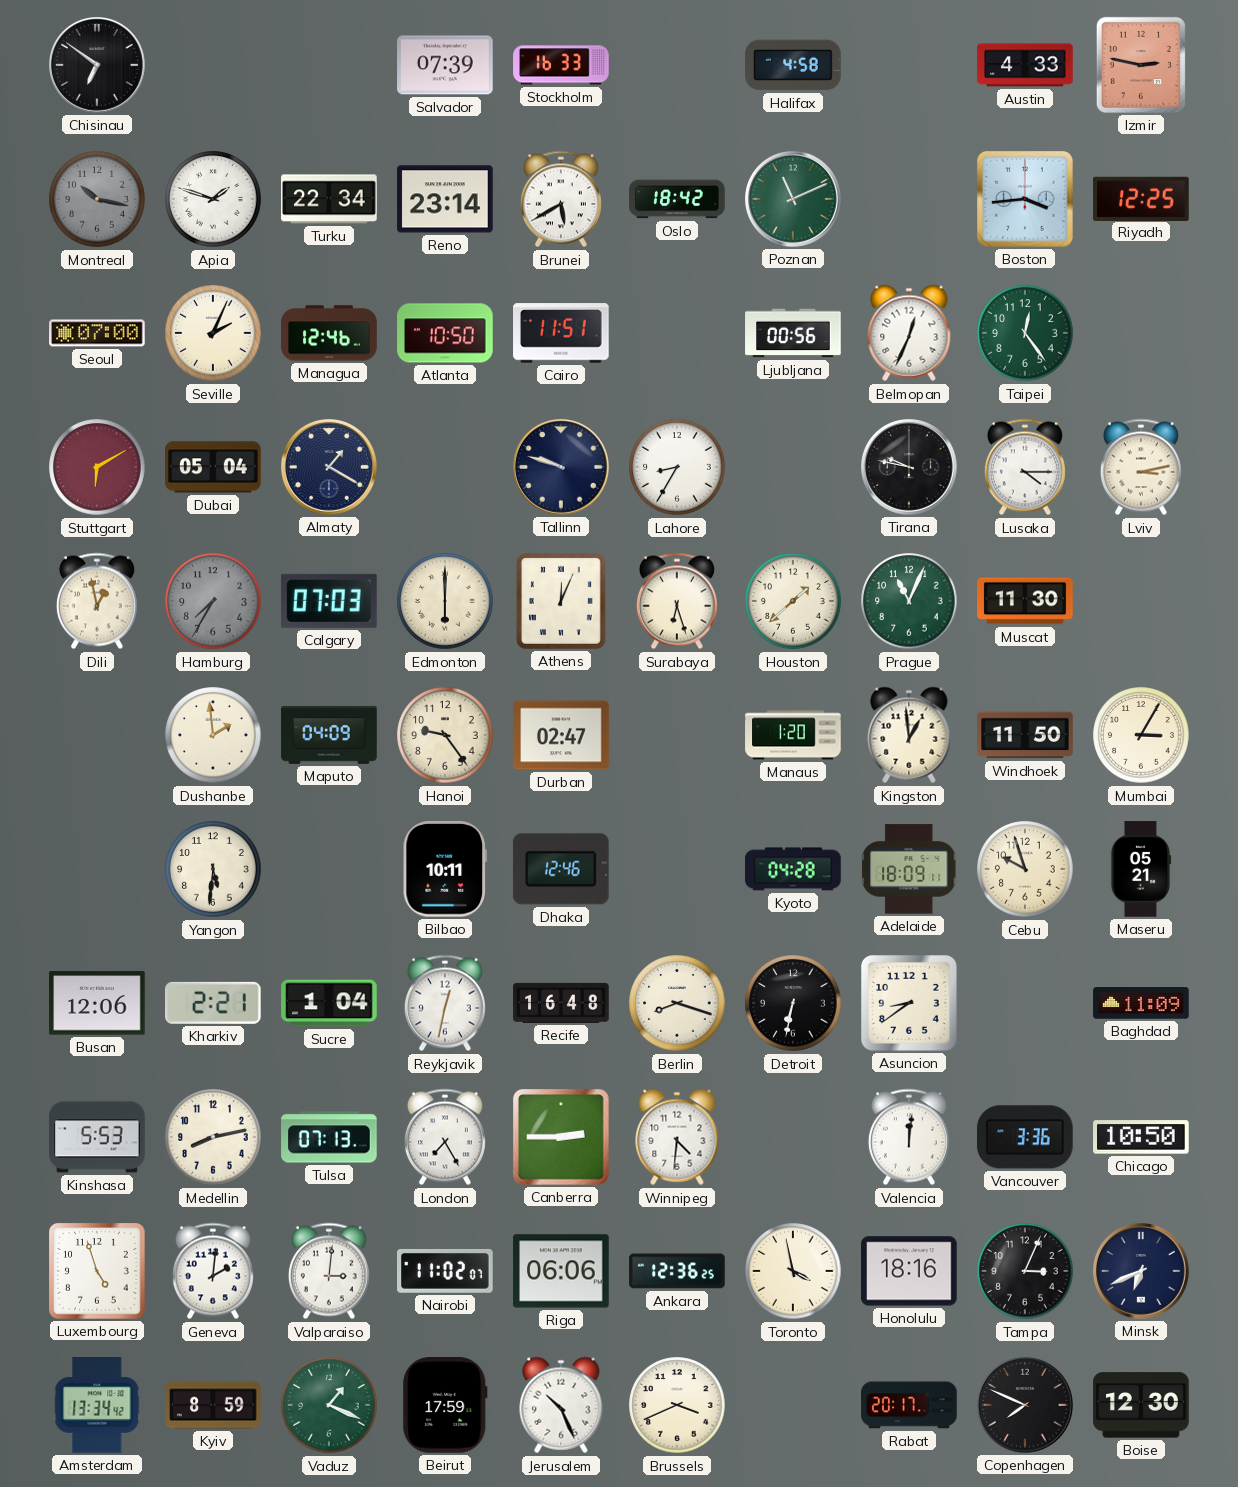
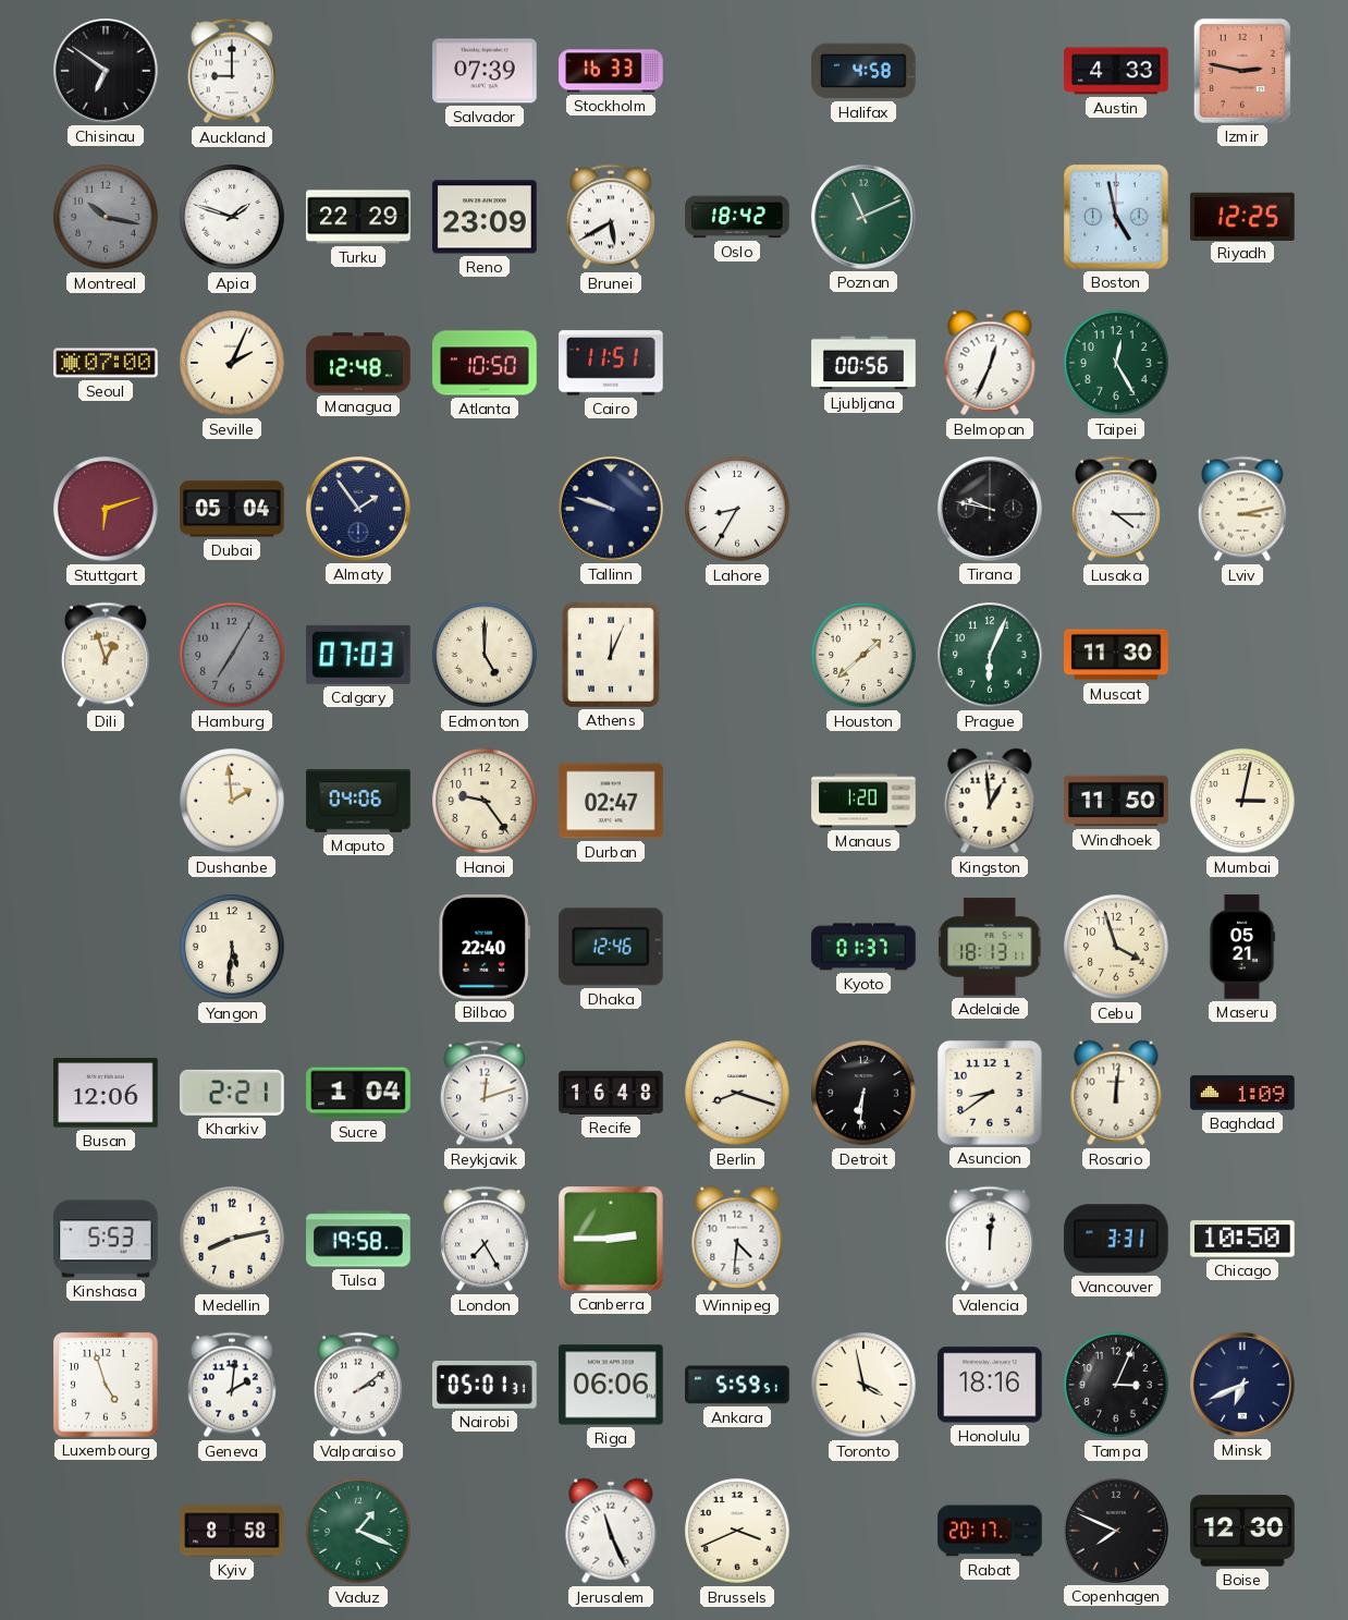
Auckland: none -> 9:00
Turku: 22:34 -> 22:29
Reno: 23:14 -> 23:09
Boston: 3:44 -> 4:58
Managua: 12:46 -> 12:48
Taipei: 12:24 -> 12:25
Stuttgart: 6:10 -> 6:12
Almaty: 1:20 -> 1:54
Dili: 12:58 -> 12:57
Hamburg: 7:35 -> 7:05
Edmonton: 6:00 -> 5:00
Surabaya: 6:27 -> none
Prague: 11:04 -> 6:04
Maputo: 04:09 -> 04:06
Mumbai: 3:05 -> 3:02
Bilbao: 10:11 -> 22:40
Kyoto: 04:28 -> 01:37
Adelaide: 18:09 -> 18:13
Cebu: 9:57 -> 3:57
Reykjavik: 12:32 -> 12:12
Detroit: 6:32 -> 6:31
Rosario: none -> 12:01
Baghdad: 11:09 -> 1:09
Tulsa: 07:13 -> 19:58
Vancouver: 3:36 -> 3:31
Valparaiso: 3:01 -> 2:09
Nairobi: 11:02 -> 05:01
Ankara: 12:36 -> 5:59
Amsterdam: 13:34 -> none
Kyiv: 8:59 -> 8:58
Beirut: 17:59 -> none
Jerusalem: 10:26 -> 11:26
